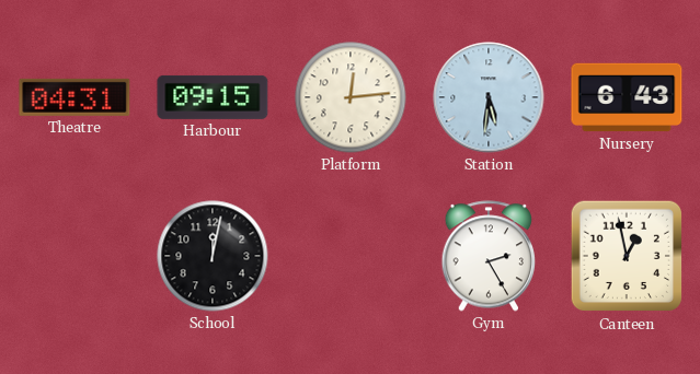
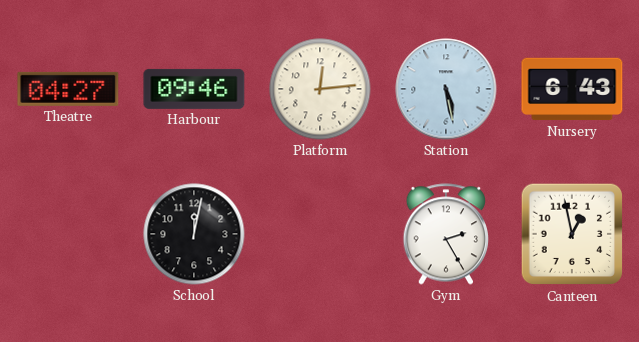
Theatre: 04:31 -> 04:27
Harbour: 09:15 -> 09:46
Station: 5:31 -> 5:28
